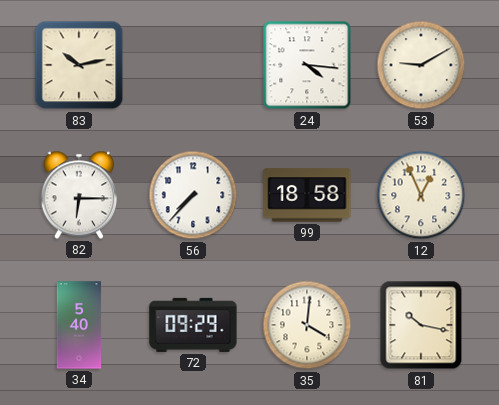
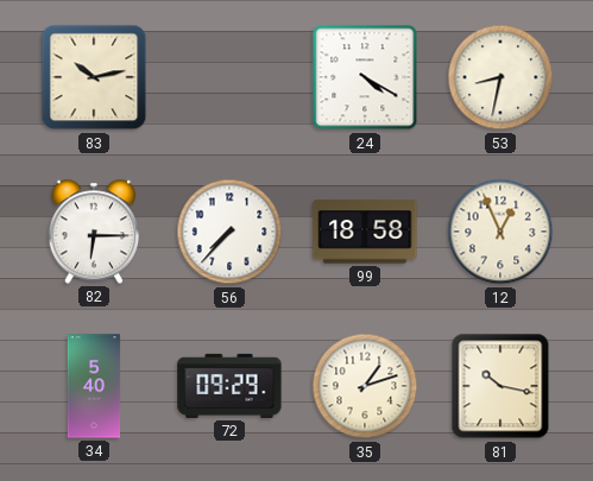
24: 4:16 -> 4:20
53: 9:10 -> 8:32
35: 4:01 -> 1:12
